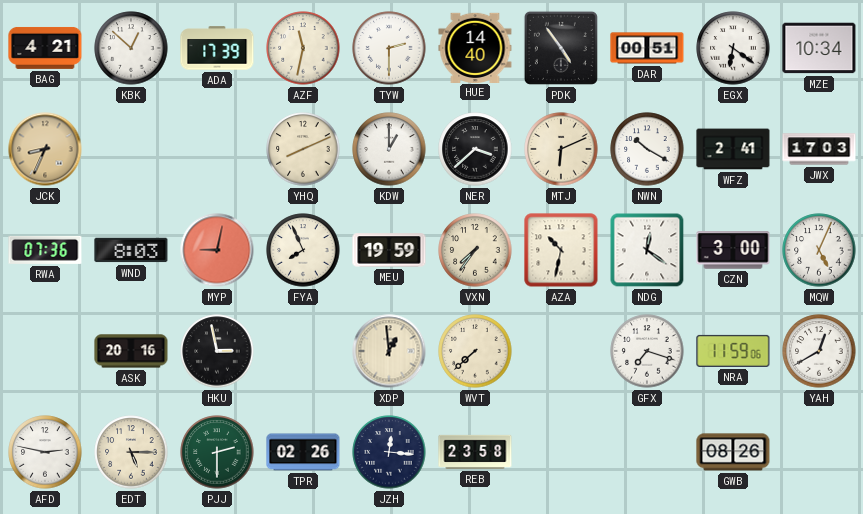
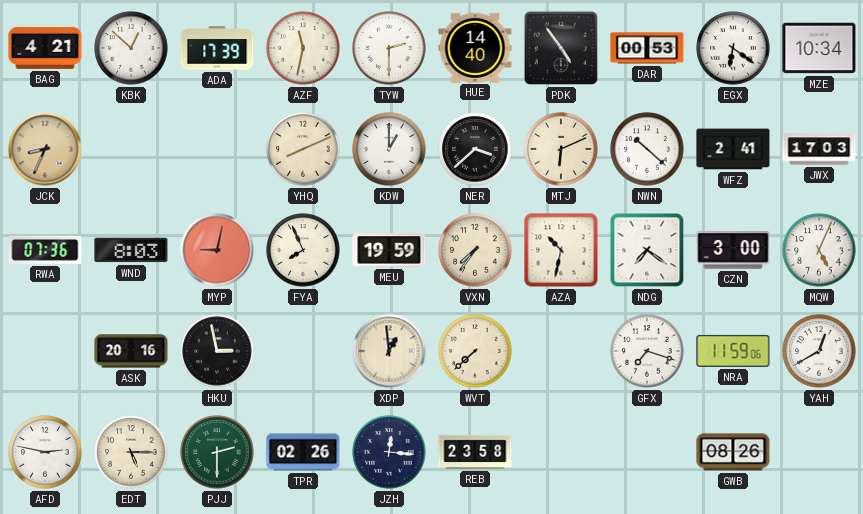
DAR: 00:51 -> 00:53
NWN: 10:20 -> 10:22
NDG: 12:21 -> 7:21
